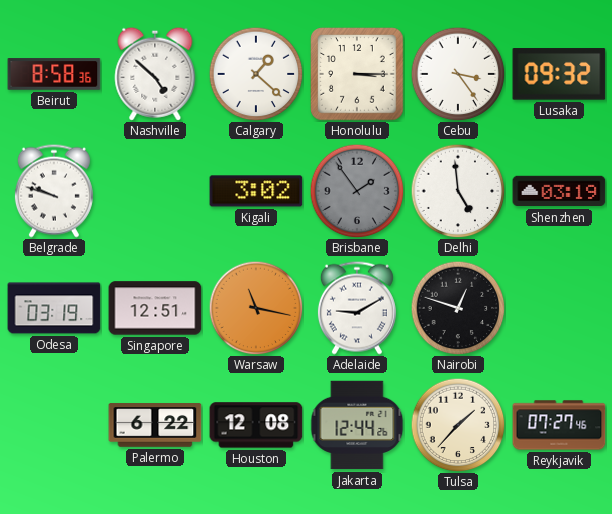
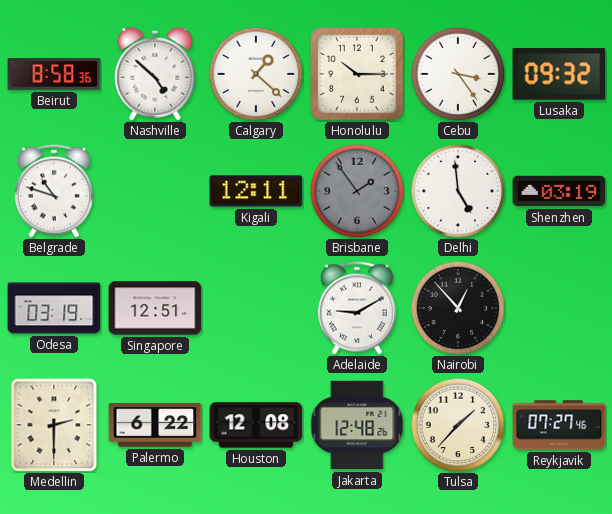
Honolulu: 3:15 -> 10:15
Belgrade: 9:48 -> 10:48
Kigali: 3:02 -> 12:11
Warsaw: 11:17 -> none
Nairobi: 12:48 -> 12:53
Medellin: none -> 2:30
Jakarta: 12:44 -> 12:48
